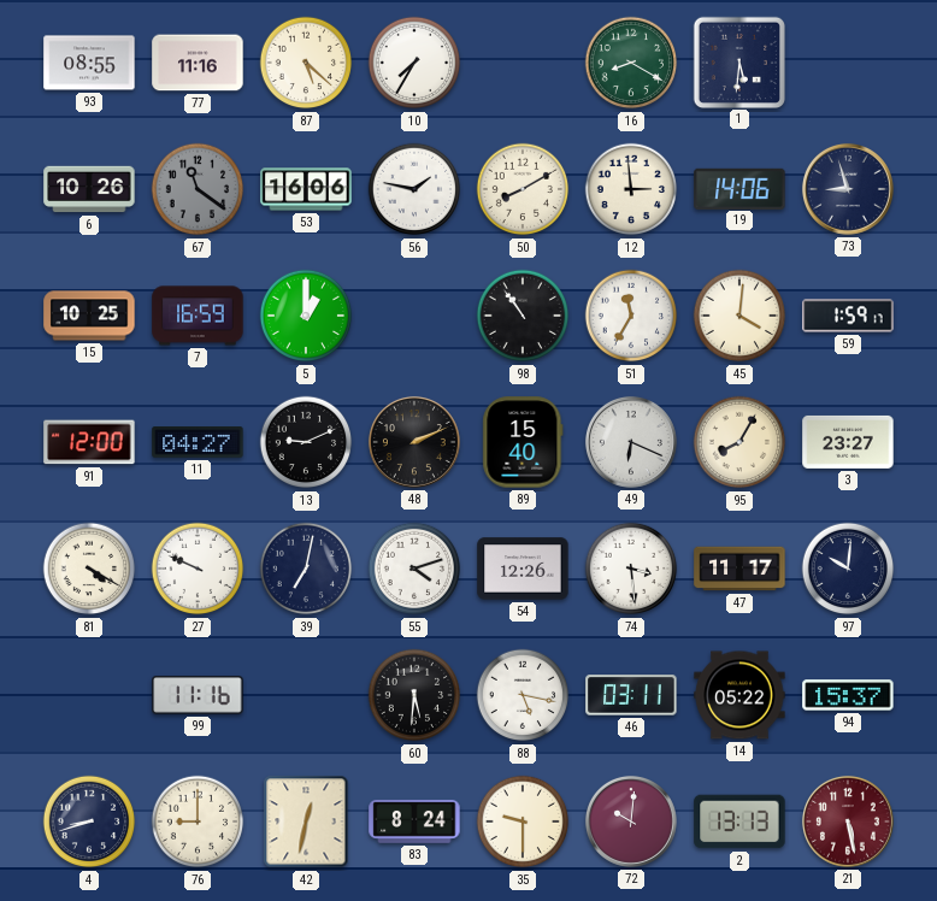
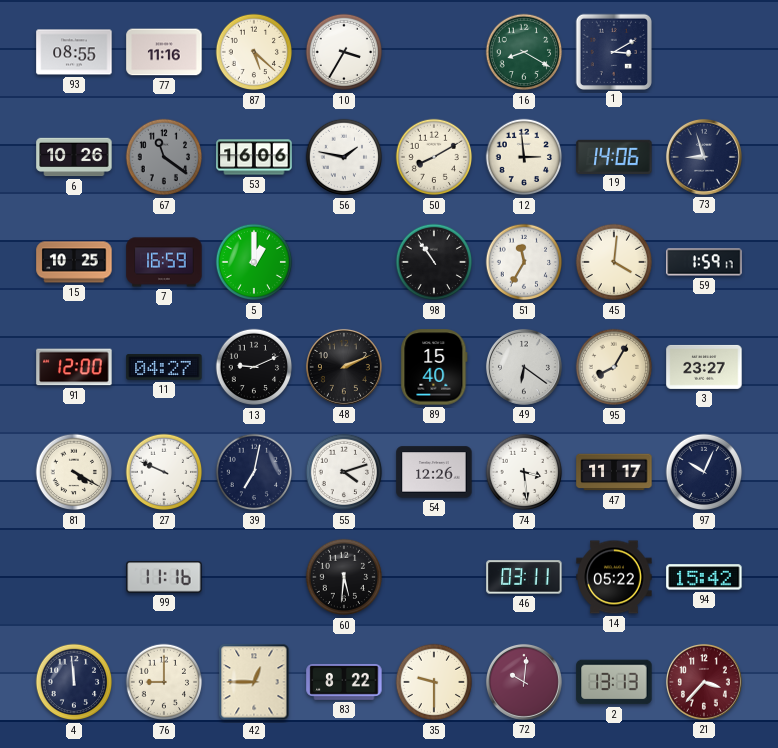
10: 7:35 -> 3:35
1: 5:31 -> 3:10
49: 6:19 -> 6:21
97: 10:01 -> 10:04
88: 5:17 -> none
94: 15:37 -> 15:42
4: 8:42 -> 11:59
42: 12:32 -> 12:45
83: 8:24 -> 8:22
21: 5:28 -> 3:37
